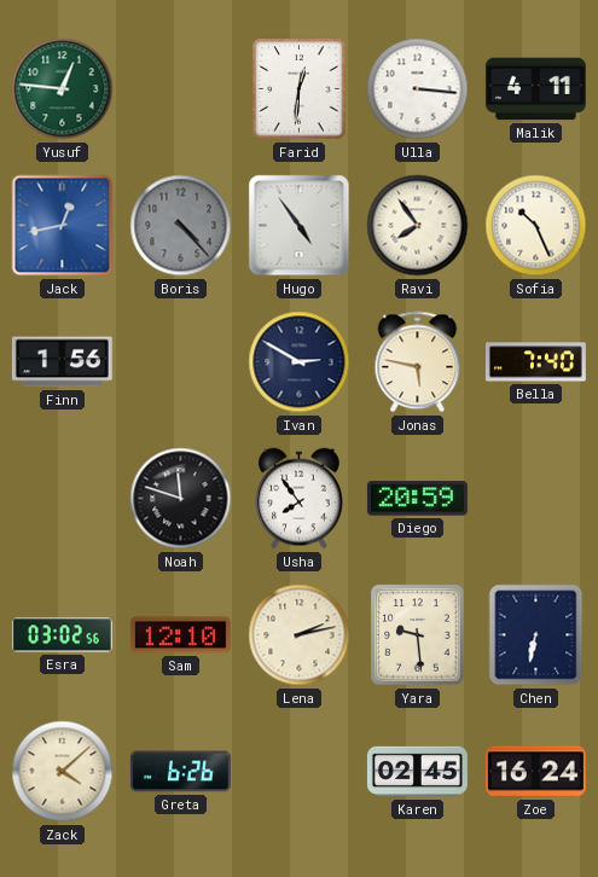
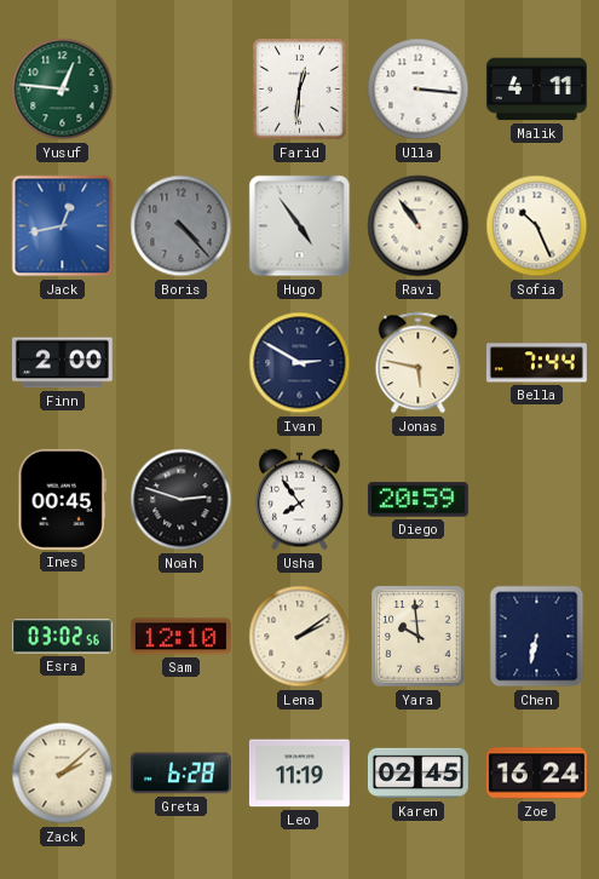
Ravi: 7:54 -> 10:54
Finn: 1:56 -> 2:00
Bella: 7:40 -> 7:44
Ines: none -> 00:45
Noah: 11:48 -> 2:48
Lena: 2:13 -> 2:09
Yara: 9:29 -> 9:59
Zack: 4:08 -> 2:08
Greta: 6:26 -> 6:28
Leo: none -> 11:19
